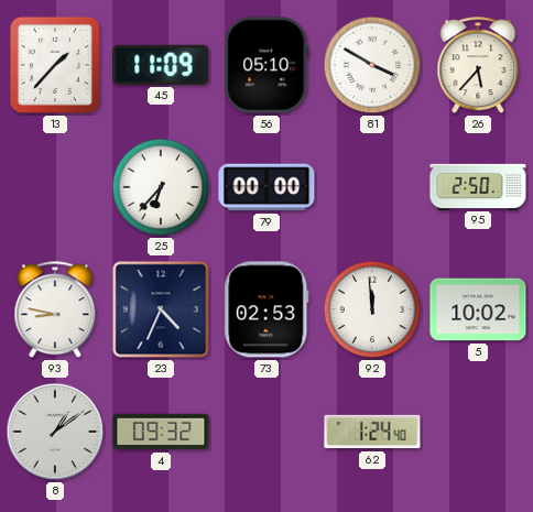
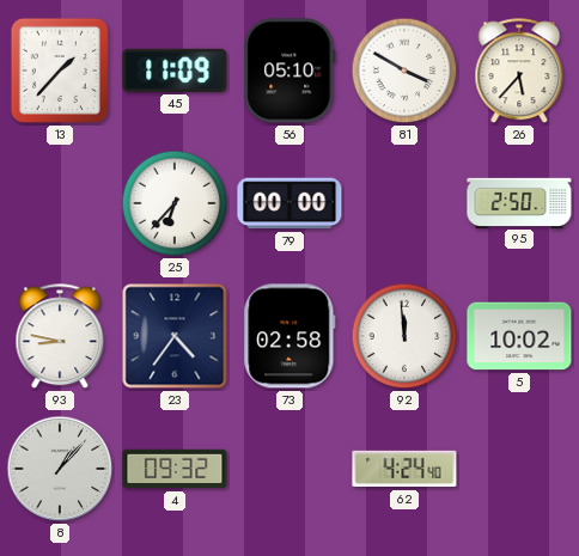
23: 4:34 -> 4:36
73: 02:53 -> 02:58
8: 1:09 -> 1:07
62: 1:24 -> 4:24
